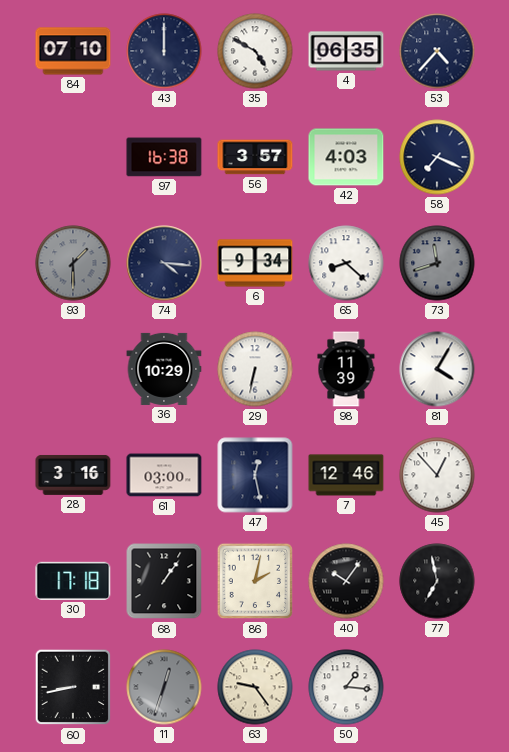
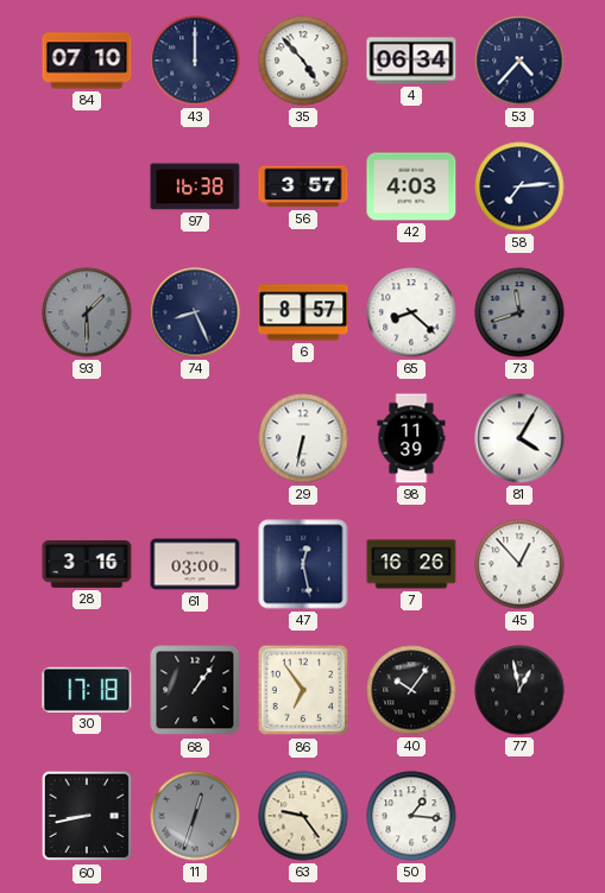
35: 4:50 -> 4:53
4: 06:35 -> 06:34
58: 7:19 -> 7:14
74: 4:16 -> 8:26
6: 9:34 -> 8:57
36: 10:29 -> none
7: 12:46 -> 16:26
86: 2:02 -> 6:54
77: 6:58 -> 12:58
